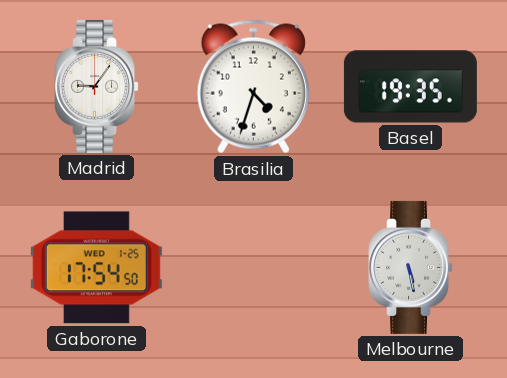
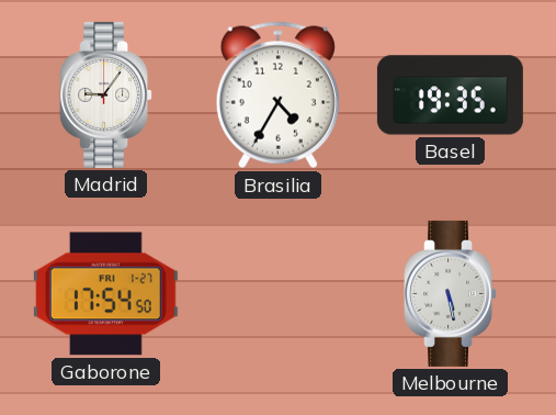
Brasilia: 4:33 -> 4:35
Gaborone date: WED 1-25 -> FRI 1-27
